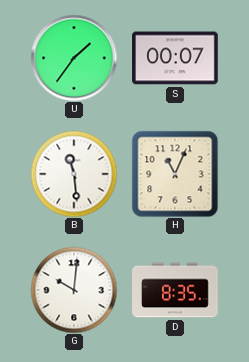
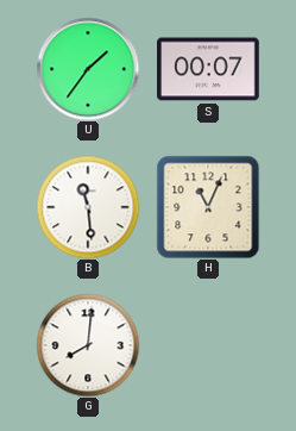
G: 10:01 -> 8:01
D: 8:35 -> none
